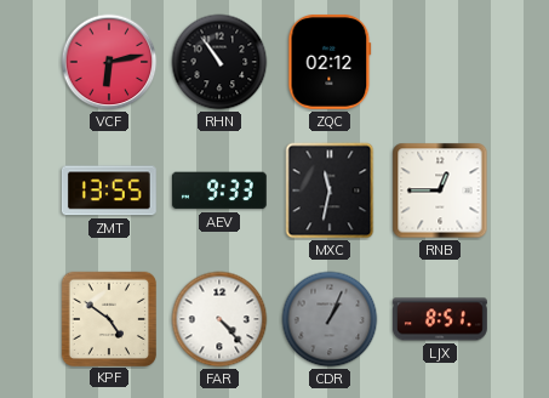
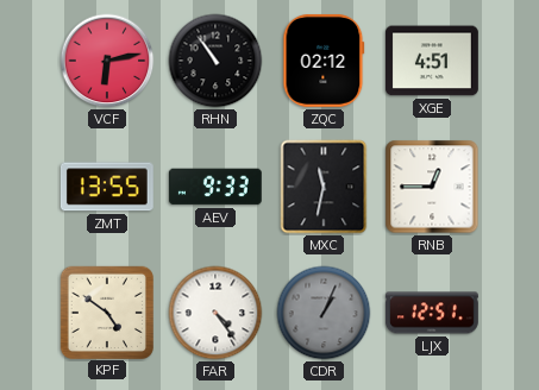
XGE: none -> 4:51
FAR: 4:23 -> 4:24
LJX: 8:51 -> 12:51
